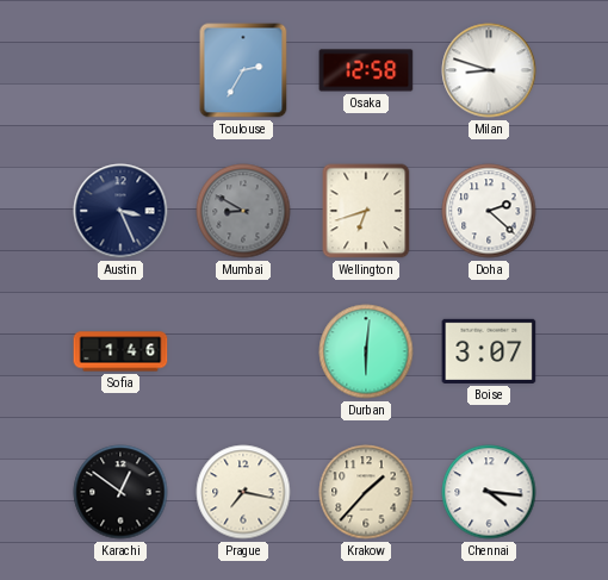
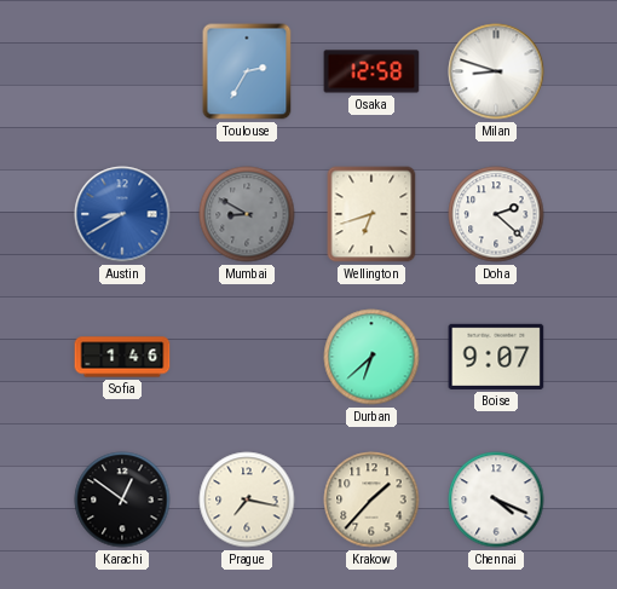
Austin: 3:26 -> 8:40
Austin dial: navy -> blue
Durban: 6:01 -> 6:38
Boise: 3:07 -> 9:07
Chennai: 4:16 -> 4:19
